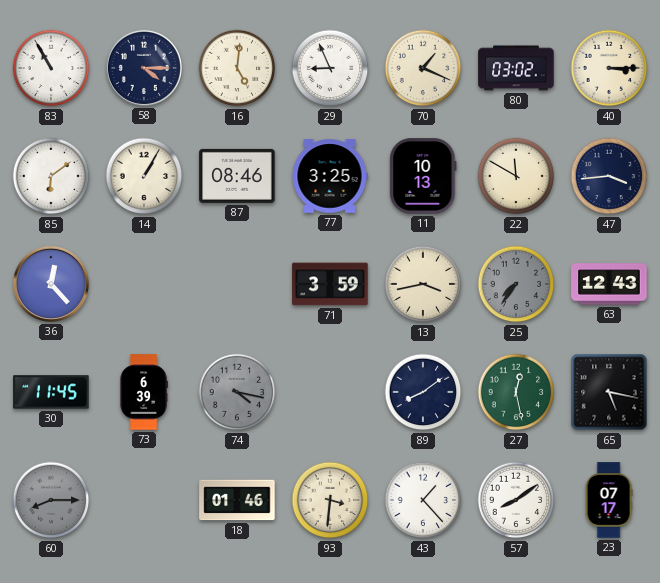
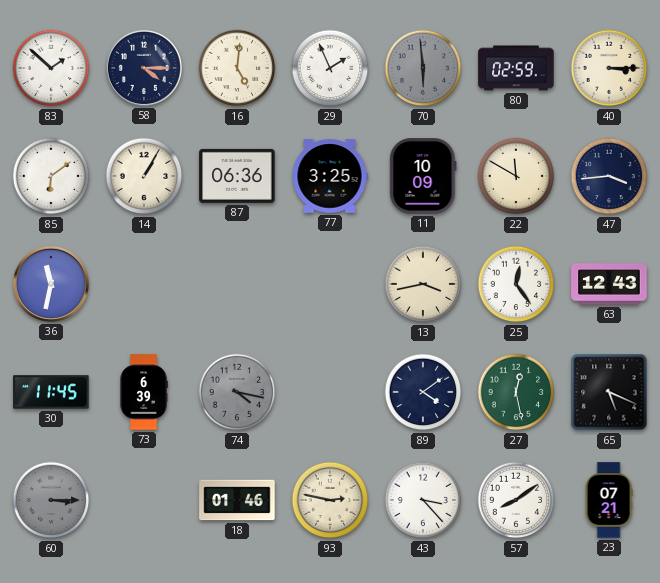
83: 10:55 -> 1:52
29: 8:56 -> 1:56
70: 1:19 -> 5:59
70 dial: cream -> grey
80: 03:02 -> 02:59
87: 08:46 -> 06:36
11: 10:13 -> 10:09
36: 12:23 -> 11:32
71: 3:59 -> none
25: 7:36 -> 12:24
25 dial: grey -> white
89: 8:09 -> 4:09
65: 5:17 -> 5:19
60: 8:15 -> 3:15
93: 3:31 -> 2:47
43: 1:23 -> 3:23
23: 07:17 -> 07:21
